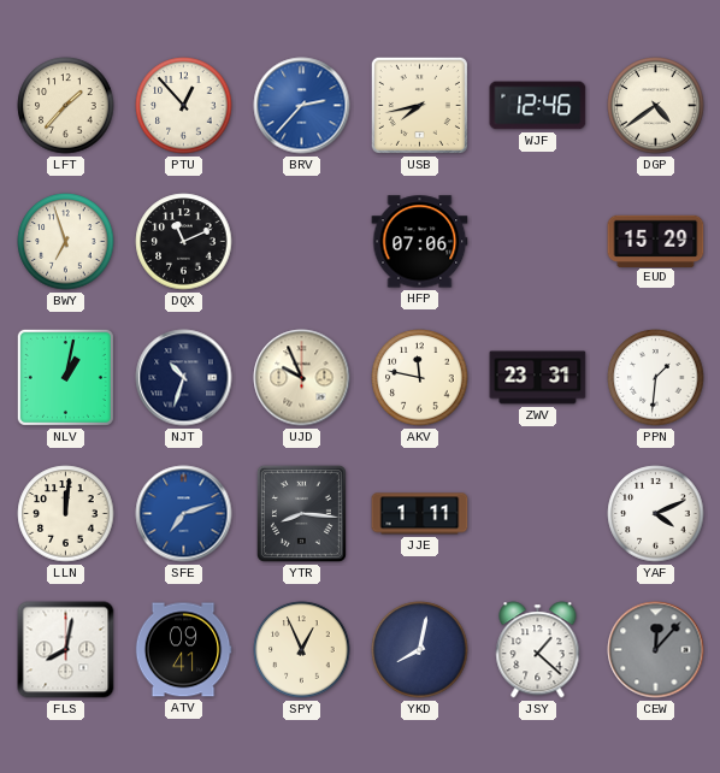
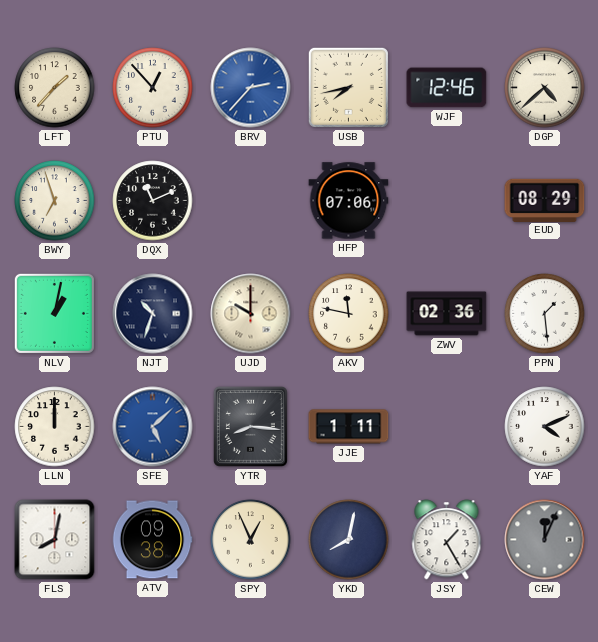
DGP: 4:39 -> 4:38
EUD: 15:29 -> 08:29
UJD: 9:56 -> 10:00
ZWV: 23:31 -> 02:36
PPN: 1:31 -> 1:29
LLN: 12:01 -> 12:00
SFE: 7:12 -> 5:08
ATV: 09:41 -> 09:38
JSY: 1:22 -> 1:25
CEW: 12:07 -> 12:04
